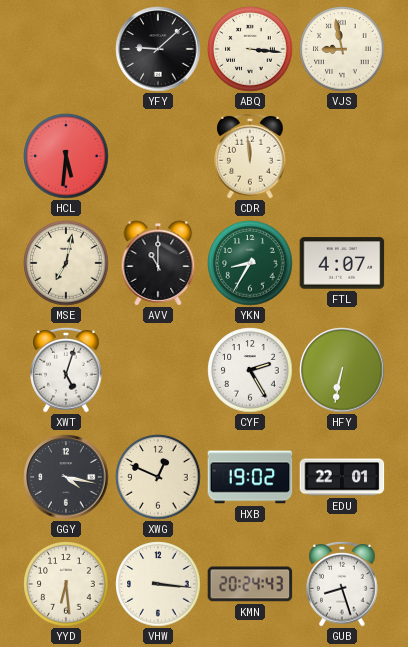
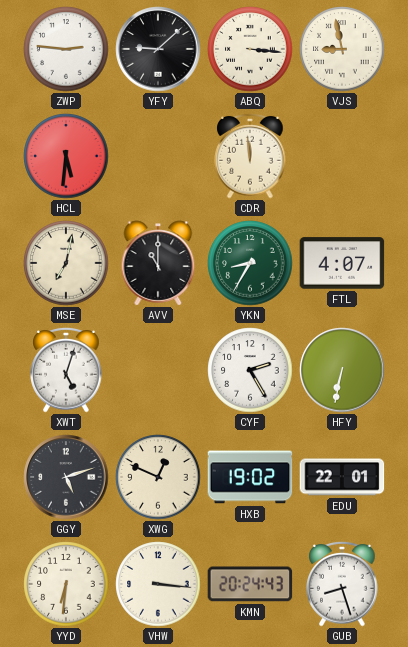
ZWP: none -> 2:46
GGY: 4:17 -> 5:12
YYD: 6:29 -> 6:31
